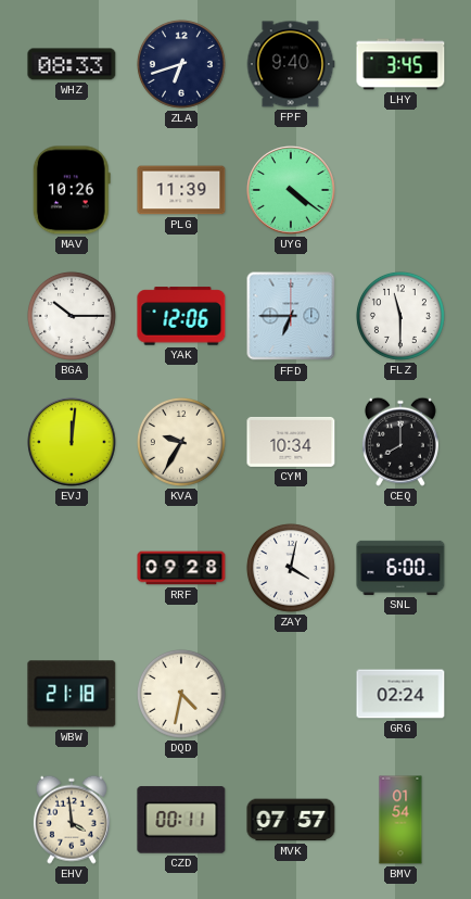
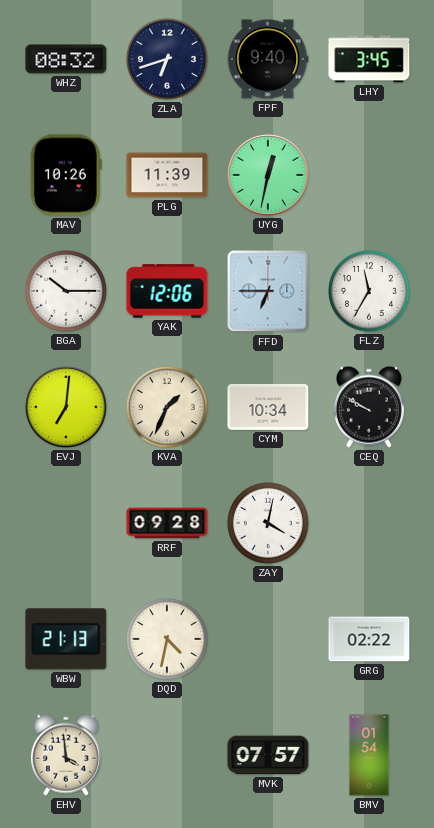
WHZ: 08:33 -> 08:32
UYG: 4:21 -> 12:32
FLZ: 11:30 -> 11:35
EVJ: 12:01 -> 7:01
KVA: 9:35 -> 1:34
CEQ: 8:00 -> 9:50
SNL: 6:00 -> none
WBW: 21:18 -> 21:13
GRG: 02:24 -> 02:22
CZD: 00:11 -> none
